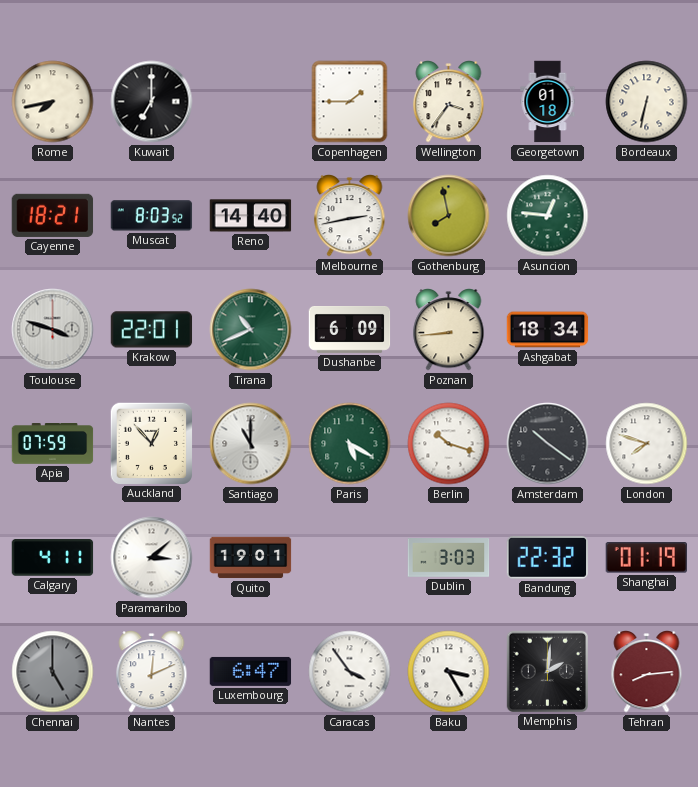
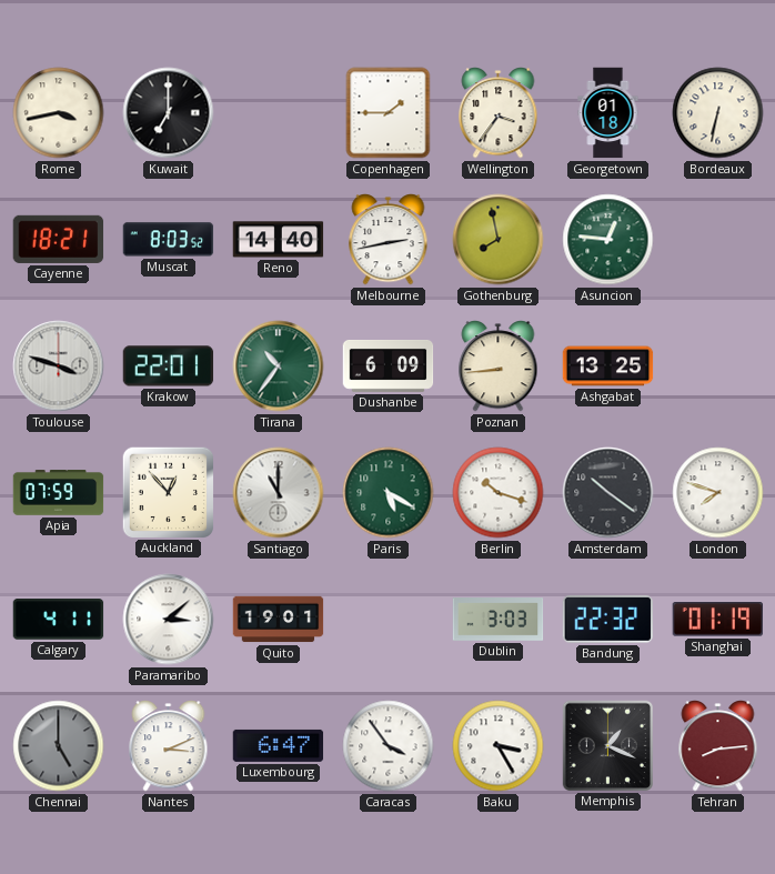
Rome: 7:43 -> 3:43
Tirana: 10:41 -> 10:36
Ashgabat: 18:34 -> 13:25
Nantes: 12:11 -> 3:11
Memphis: 2:01 -> 1:19
